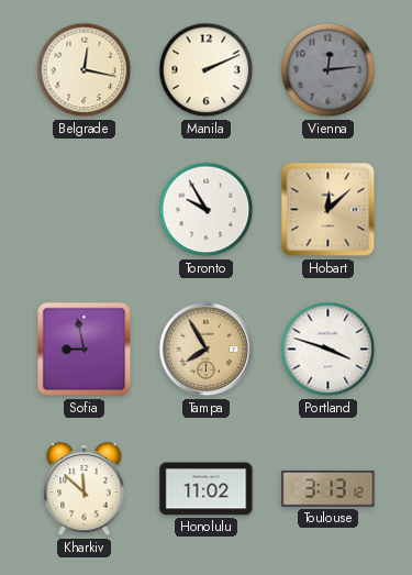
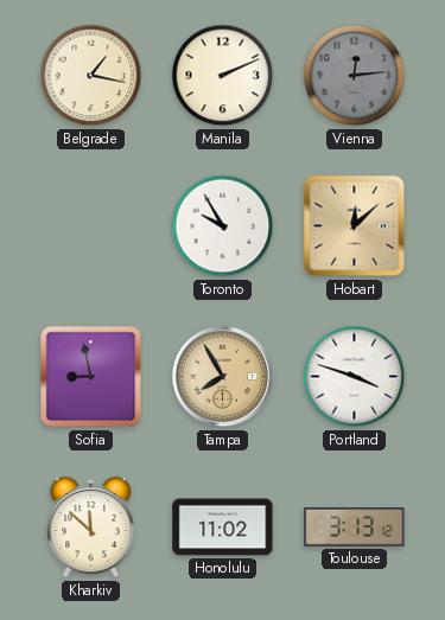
Belgrade: 12:17 -> 1:17
